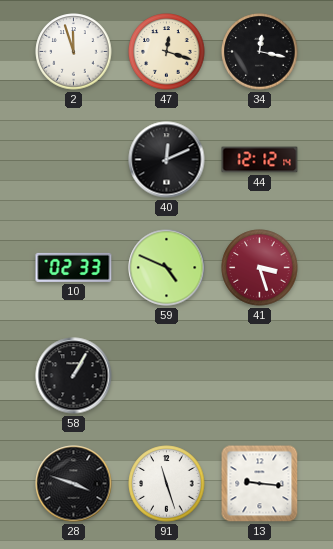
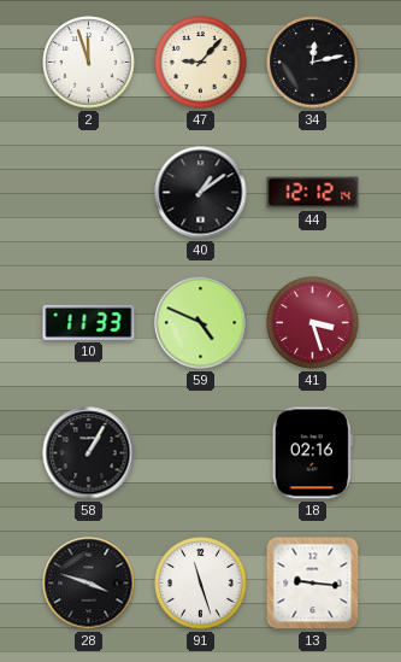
47: 12:18 -> 9:07
34: 12:17 -> 12:13
40: 12:11 -> 1:09
10: 02:33 -> 11:33
18: none -> 02:16
